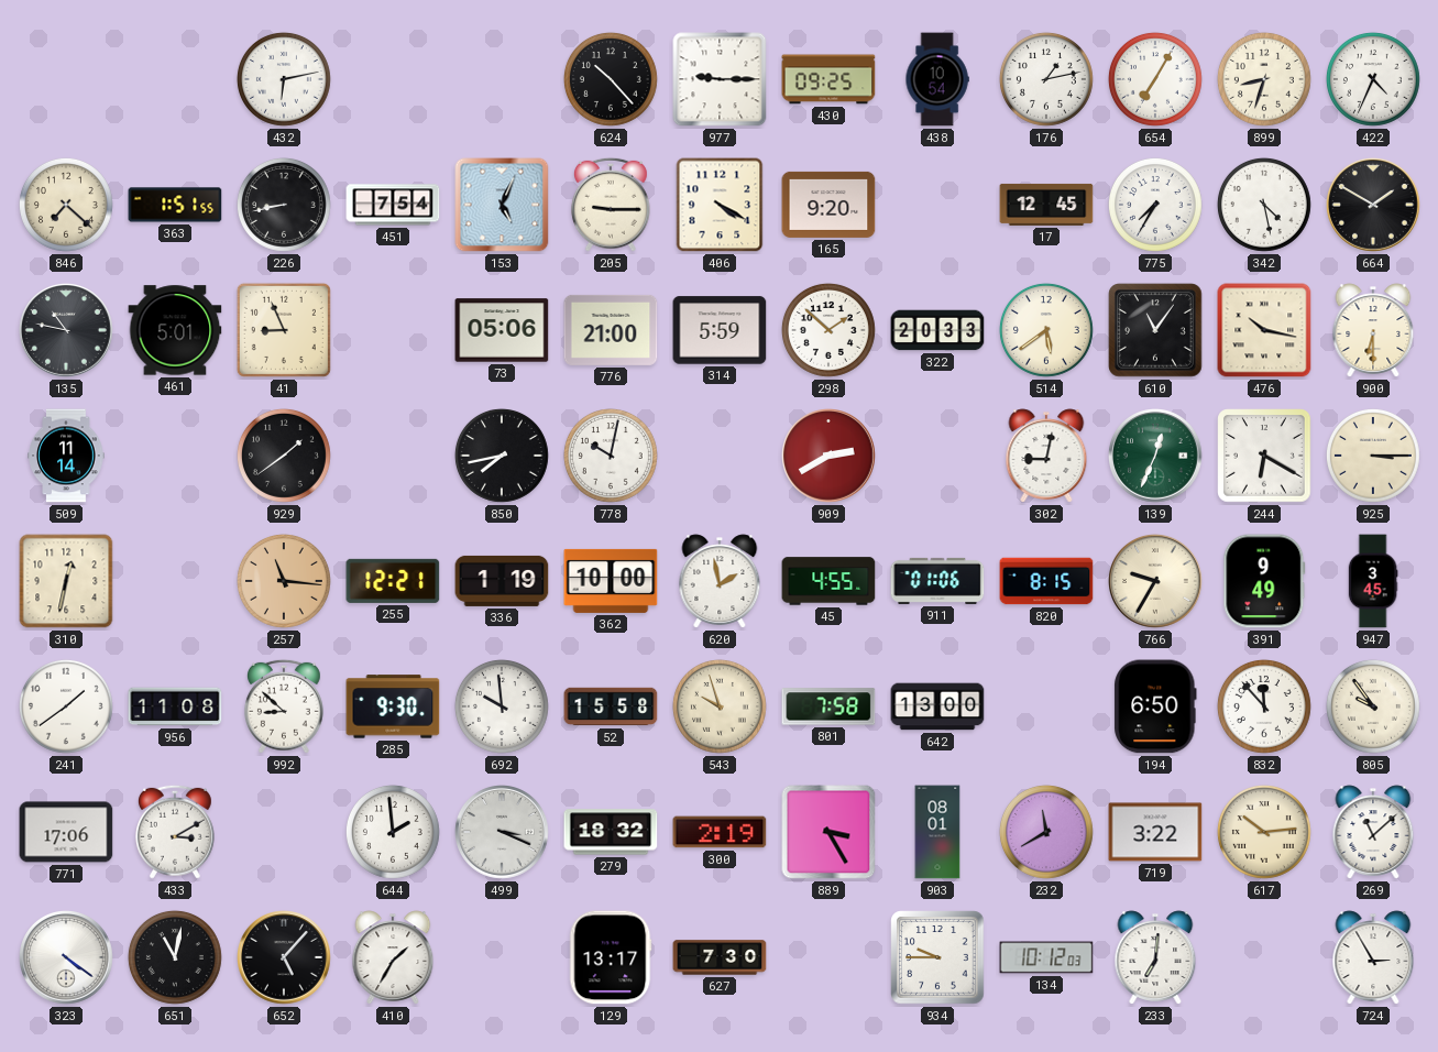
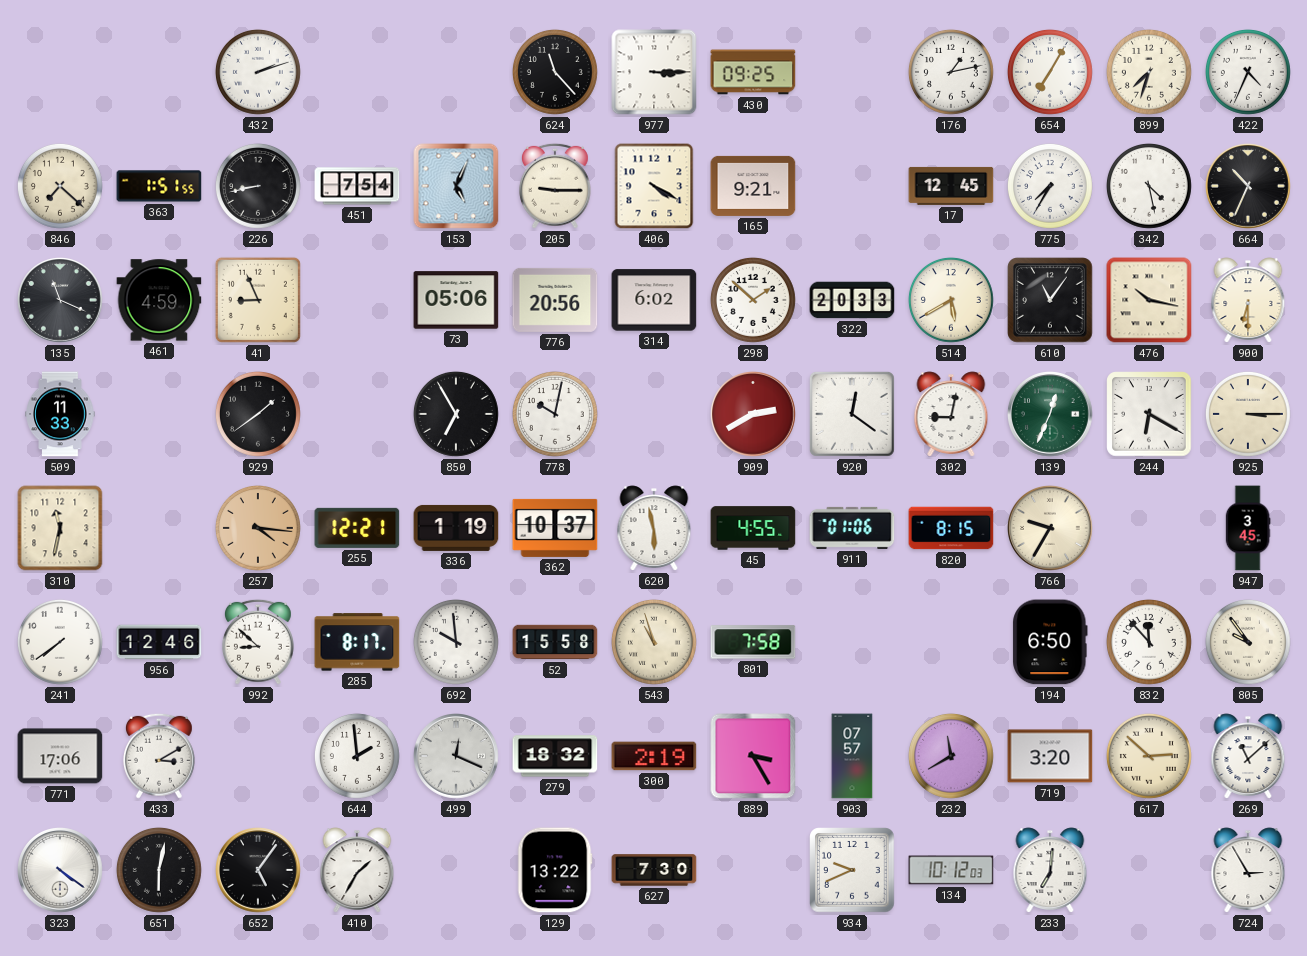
432: 6:13 -> 2:12
624: 10:23 -> 11:23
977: 9:15 -> 3:15
438: 10:54 -> none
899: 8:33 -> 7:33
165: 9:20 -> 9:21
664: 1:50 -> 10:34
135: 10:47 -> 11:19
461: 5:01 -> 4:59
776: 21:00 -> 20:56
314: 5:59 -> 6:02
514: 5:39 -> 5:40
509: 11:14 -> 11:33
850: 7:43 -> 6:55
920: none -> 12:21
310: 12:32 -> 11:32
257: 11:16 -> 4:16
362: 10:00 -> 10:37
620: 1:58 -> 5:58
391: 9:49 -> none
241: 1:39 -> 7:39
956: 11:08 -> 12:46
285: 9:30 -> 8:17
543: 9:57 -> 10:57
642: 13:00 -> none
499: 3:19 -> 12:19
903: 08:01 -> 07:57
719: 3:22 -> 3:20
617: 10:14 -> 2:52
651: 11:02 -> 6:02
652: 5:07 -> 5:06
129: 13:17 -> 13:22
934: 9:45 -> 9:41
